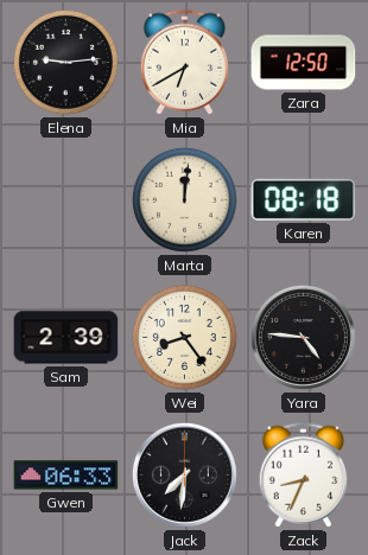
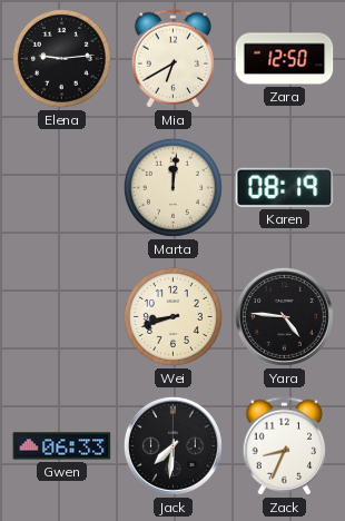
Karen: 08:18 -> 08:19
Sam: 2:39 -> none
Wei: 8:24 -> 8:42
